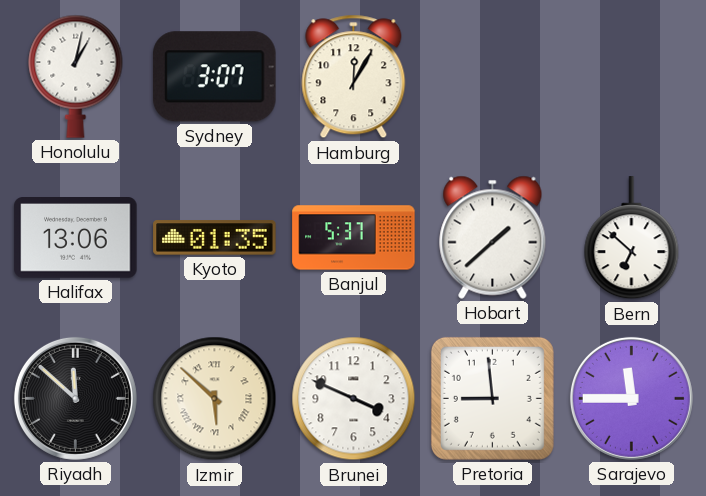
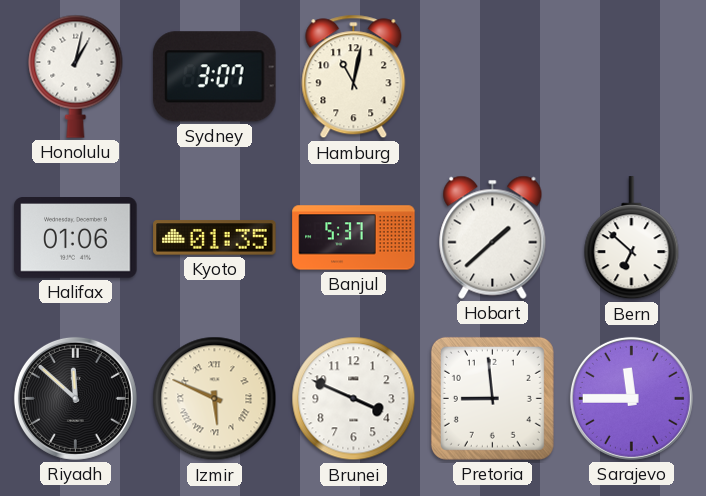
Hamburg: 12:05 -> 11:02
Halifax: 13:06 -> 01:06
Izmir: 5:52 -> 5:49
